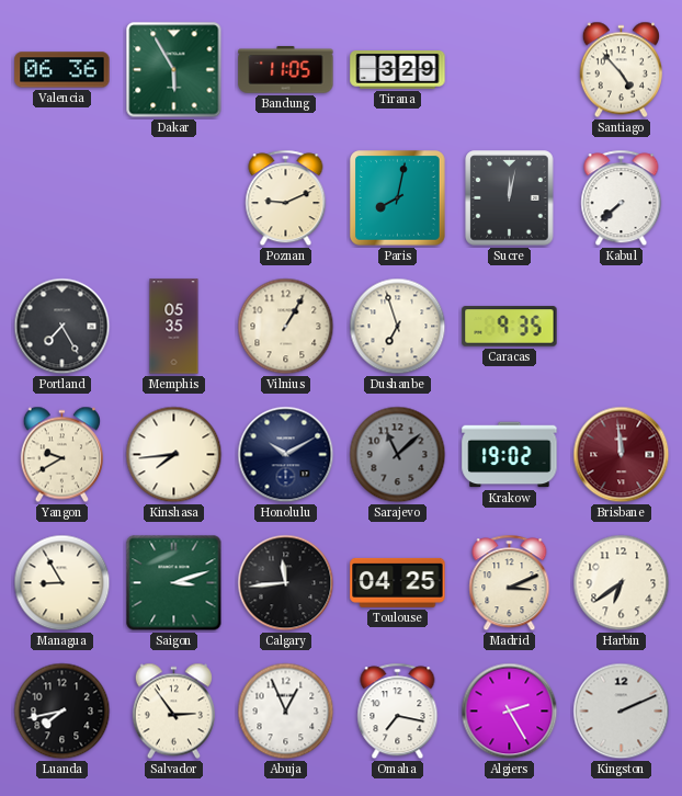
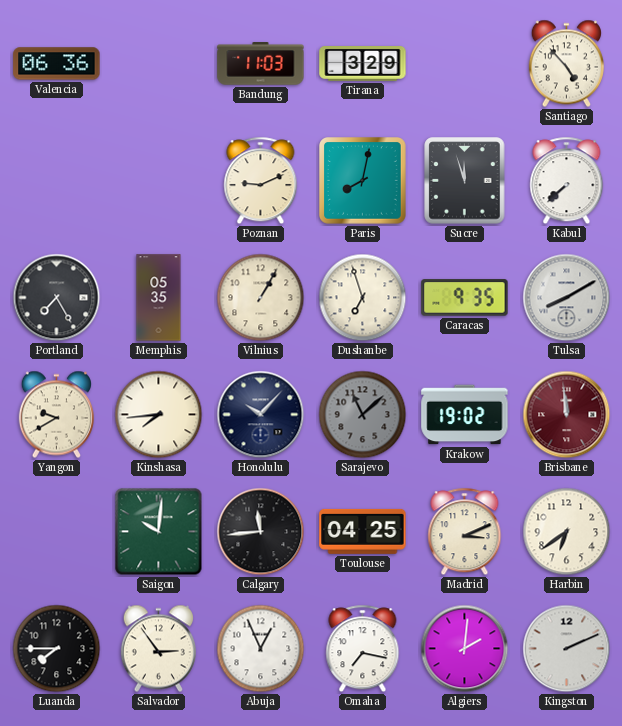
Dakar: 5:55 -> none
Bandung: 11:05 -> 11:03
Sucre: 12:02 -> 11:57
Tulsa: none -> 8:10
Honolulu: 10:10 -> 10:07
Managua: 8:55 -> none
Saigon: 3:12 -> 10:01
Luanda: 7:43 -> 7:45
Algiers: 2:25 -> 2:01
